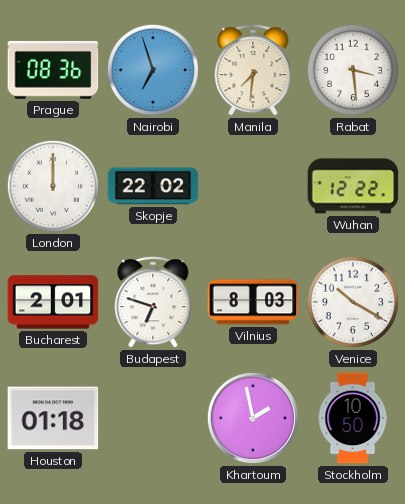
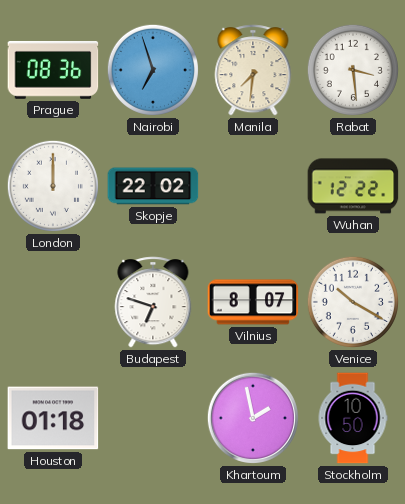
Bucharest: 2:01 -> none
Vilnius: 8:03 -> 8:07
